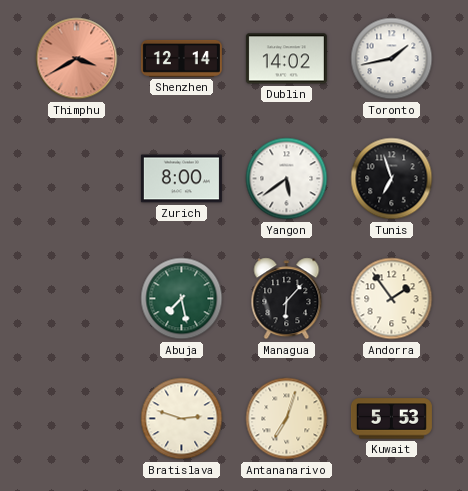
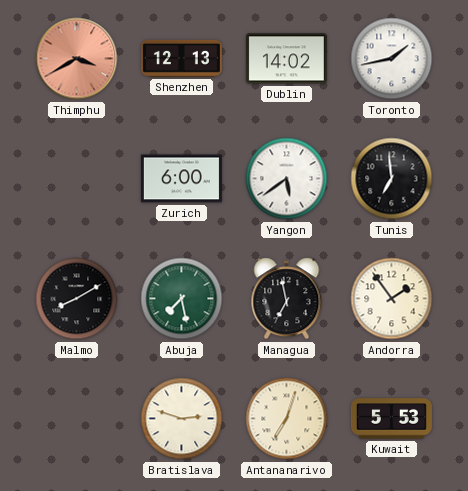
Shenzhen: 12:14 -> 12:13
Zurich: 8:00 -> 6:00
Tunis: 6:57 -> 6:59
Malmo: none -> 8:10
Managua: 6:07 -> 6:58
